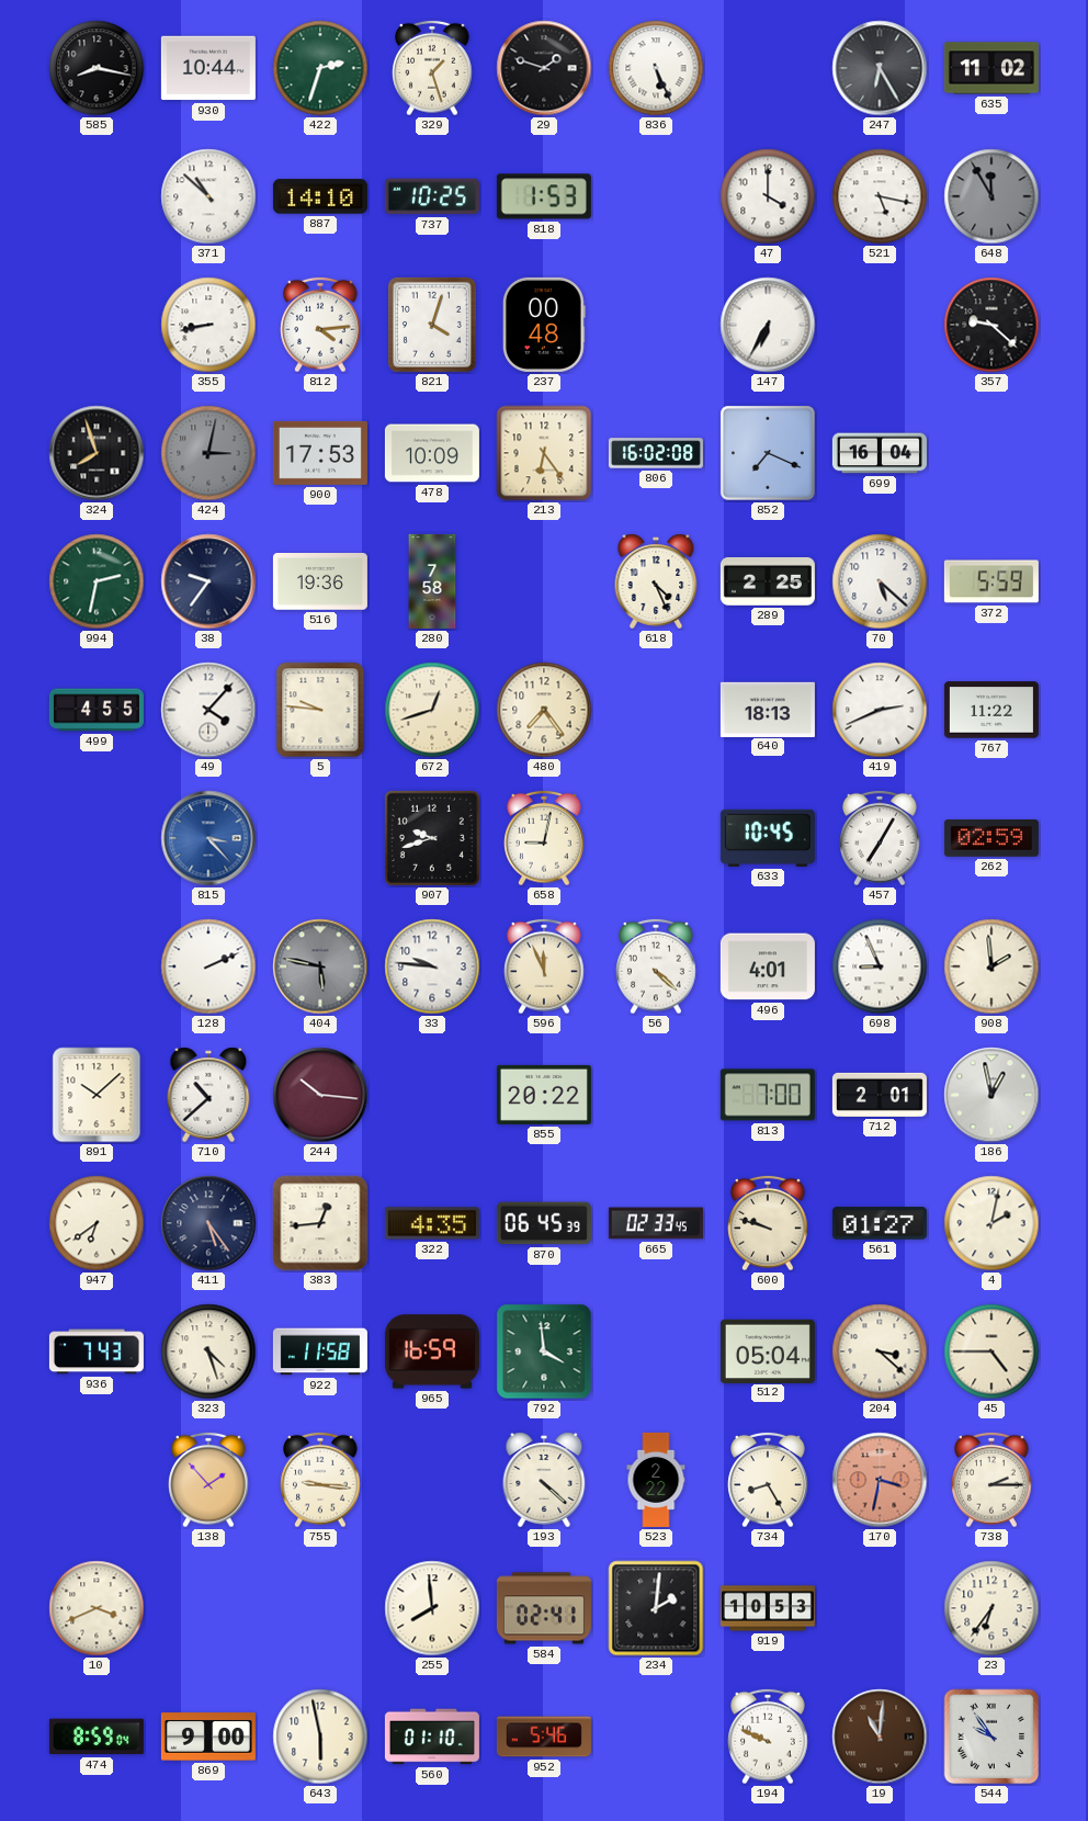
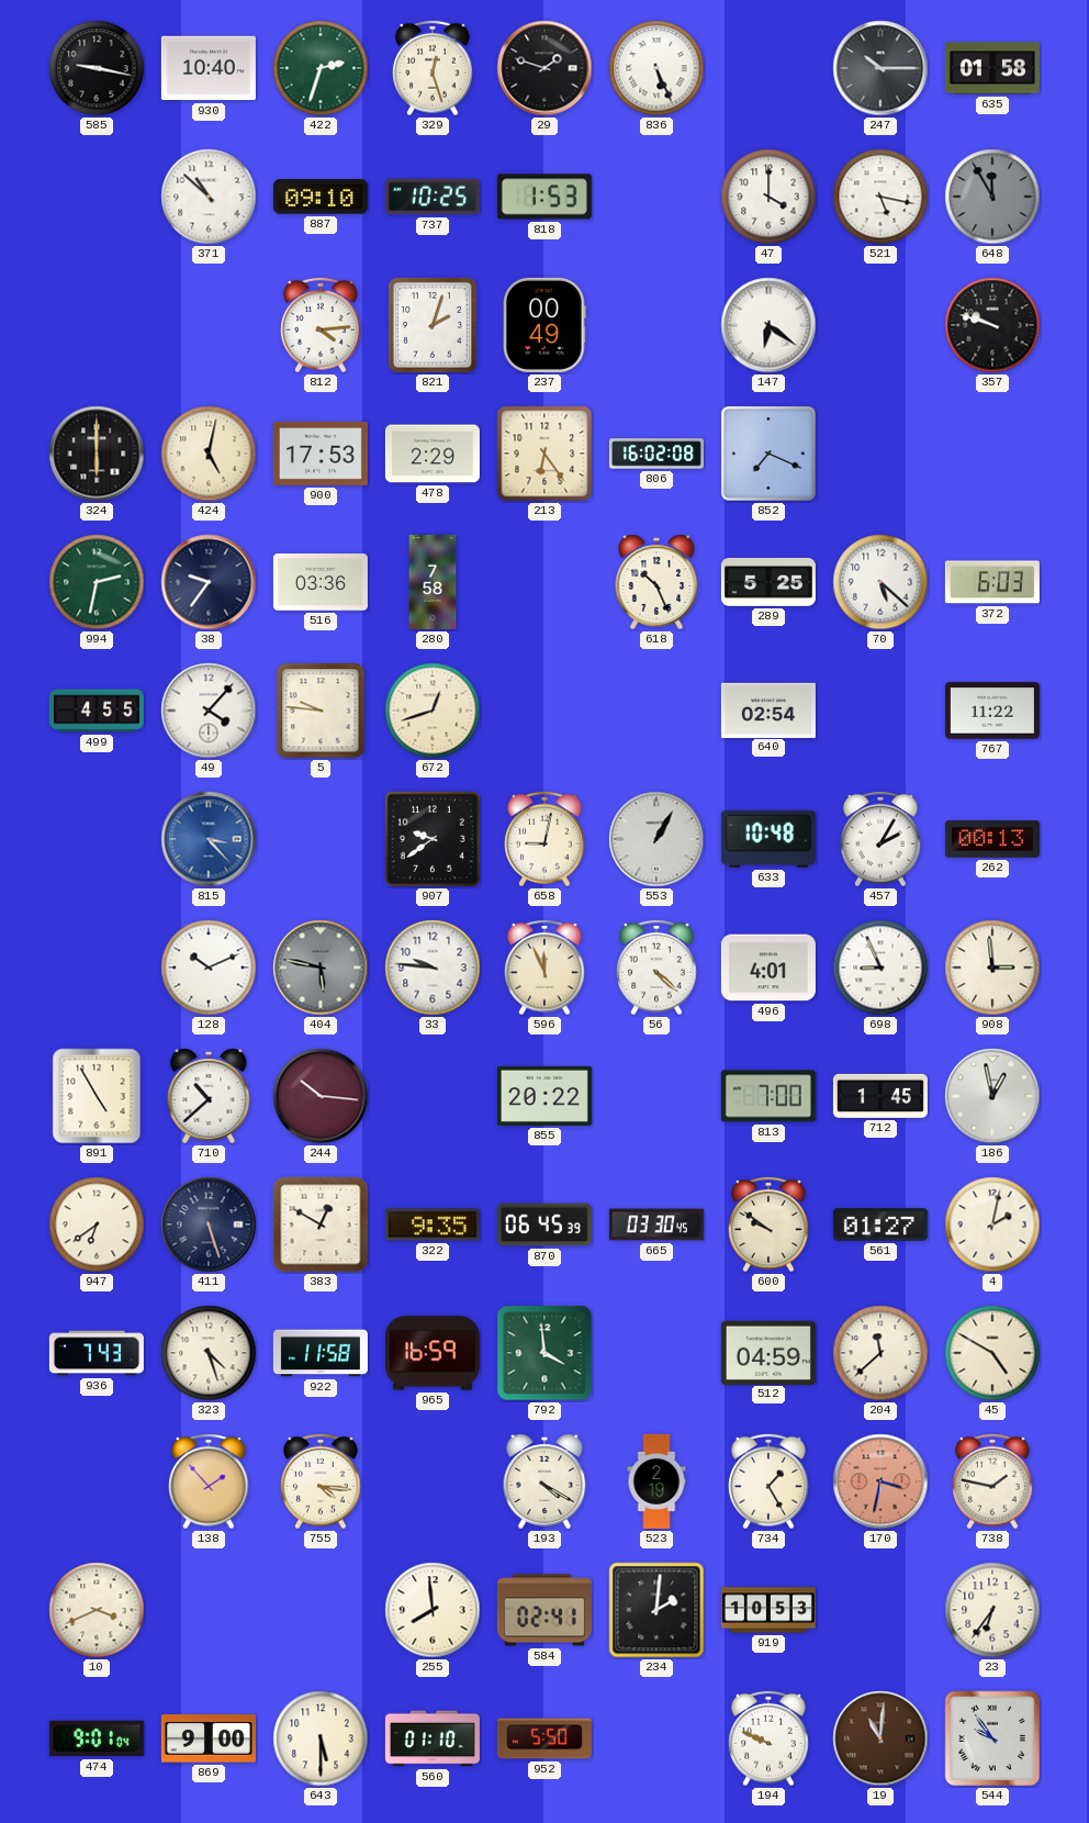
585: 8:17 -> 9:17
930: 10:44 -> 10:40
329: 1:27 -> 12:27
247: 6:25 -> 10:15
635: 11:02 -> 01:58
887: 14:10 -> 09:10
355: 8:43 -> none
821: 4:03 -> 2:03
237: 00:48 -> 00:49
147: 6:35 -> 6:21
357: 9:22 -> 9:48
324: 7:57 -> 6:00
424: 3:02 -> 5:02
424 dial: grey -> cream
478: 10:09 -> 2:29
699: 16:04 -> none
516: 19:36 -> 03:36
618: 4:26 -> 10:26
289: 2:25 -> 5:25
372: 5:59 -> 6:03
480: 7:24 -> none
640: 18:13 -> 02:54
419: 2:41 -> none
907: 9:42 -> 9:39
553: none -> 1:05
633: 10:45 -> 10:48
457: 7:05 -> 2:05
262: 02:59 -> 00:13
128: 2:11 -> 10:11
908: 1:59 -> 2:59
891: 10:08 -> 4:55
712: 2:01 -> 1:45
411: 5:24 -> 5:27
383: 12:44 -> 12:50
322: 4:35 -> 9:35
665: 02:33 -> 03:30
600: 9:48 -> 9:51
512: 05:04 -> 04:59
204: 3:22 -> 11:38
45: 4:45 -> 4:50
755: 9:16 -> 4:16
193: 4:22 -> 4:20
523: 2:22 -> 2:19
734: 8:25 -> 1:25
738: 2:15 -> 1:47
474: 8:59 -> 9:01
643: 5:58 -> 5:30
952: 5:46 -> 5:50
